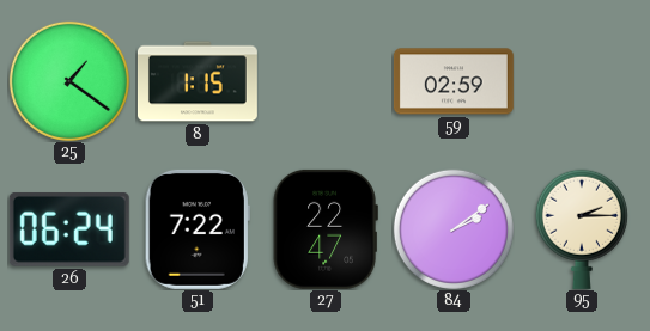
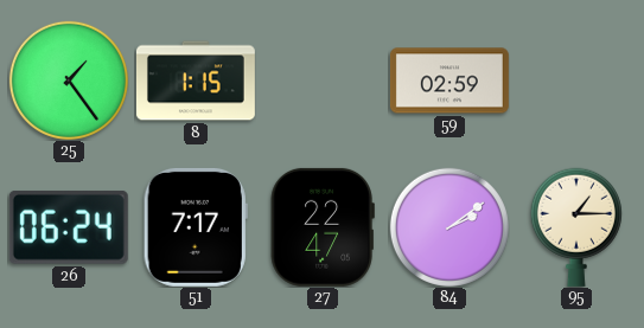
25: 1:21 -> 1:24
51: 7:22 -> 7:17
95: 2:15 -> 1:15
